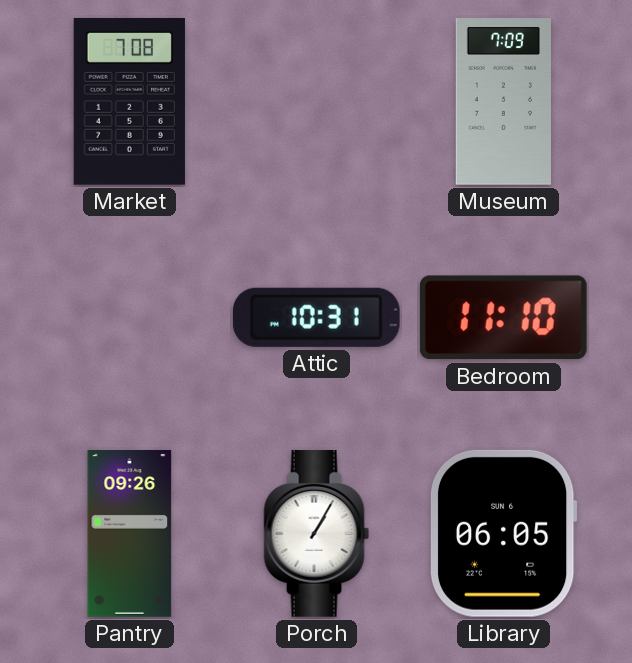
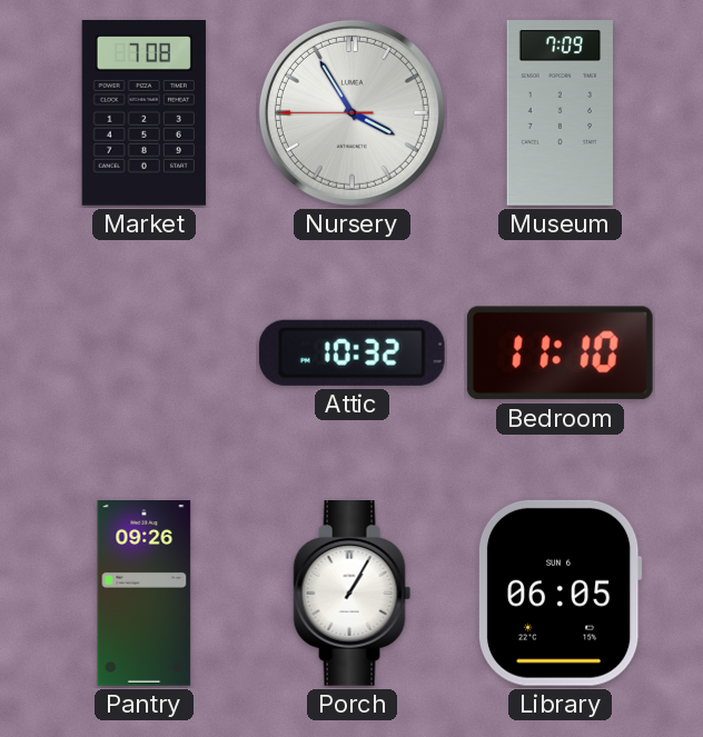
Nursery: none -> 3:54
Attic: 10:31 -> 10:32
